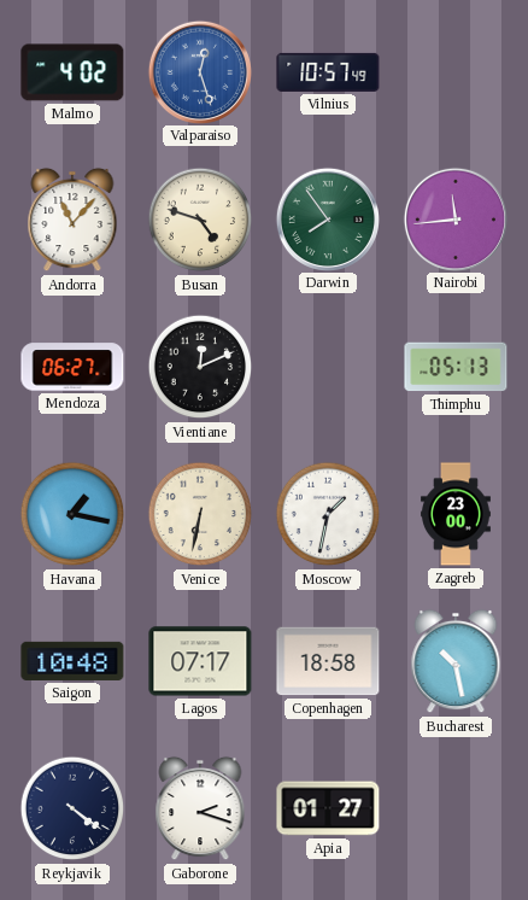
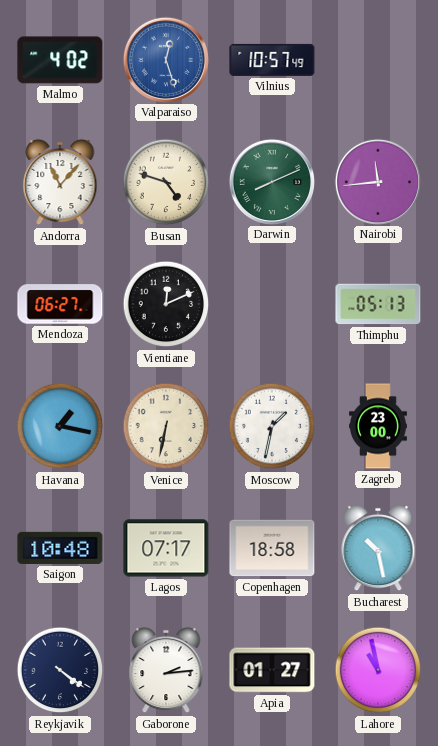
Darwin: 7:54 -> 8:11
Gaborone: 2:18 -> 2:14
Lahore: none -> 10:58
